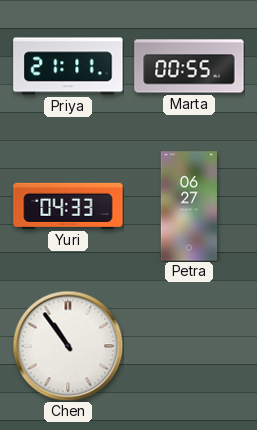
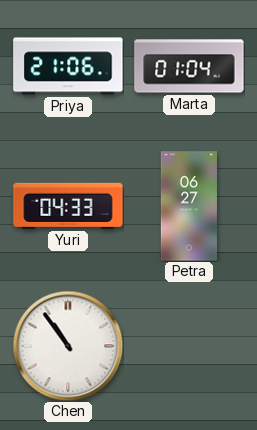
Priya: 21:11 -> 21:06
Marta: 00:55 -> 01:04
